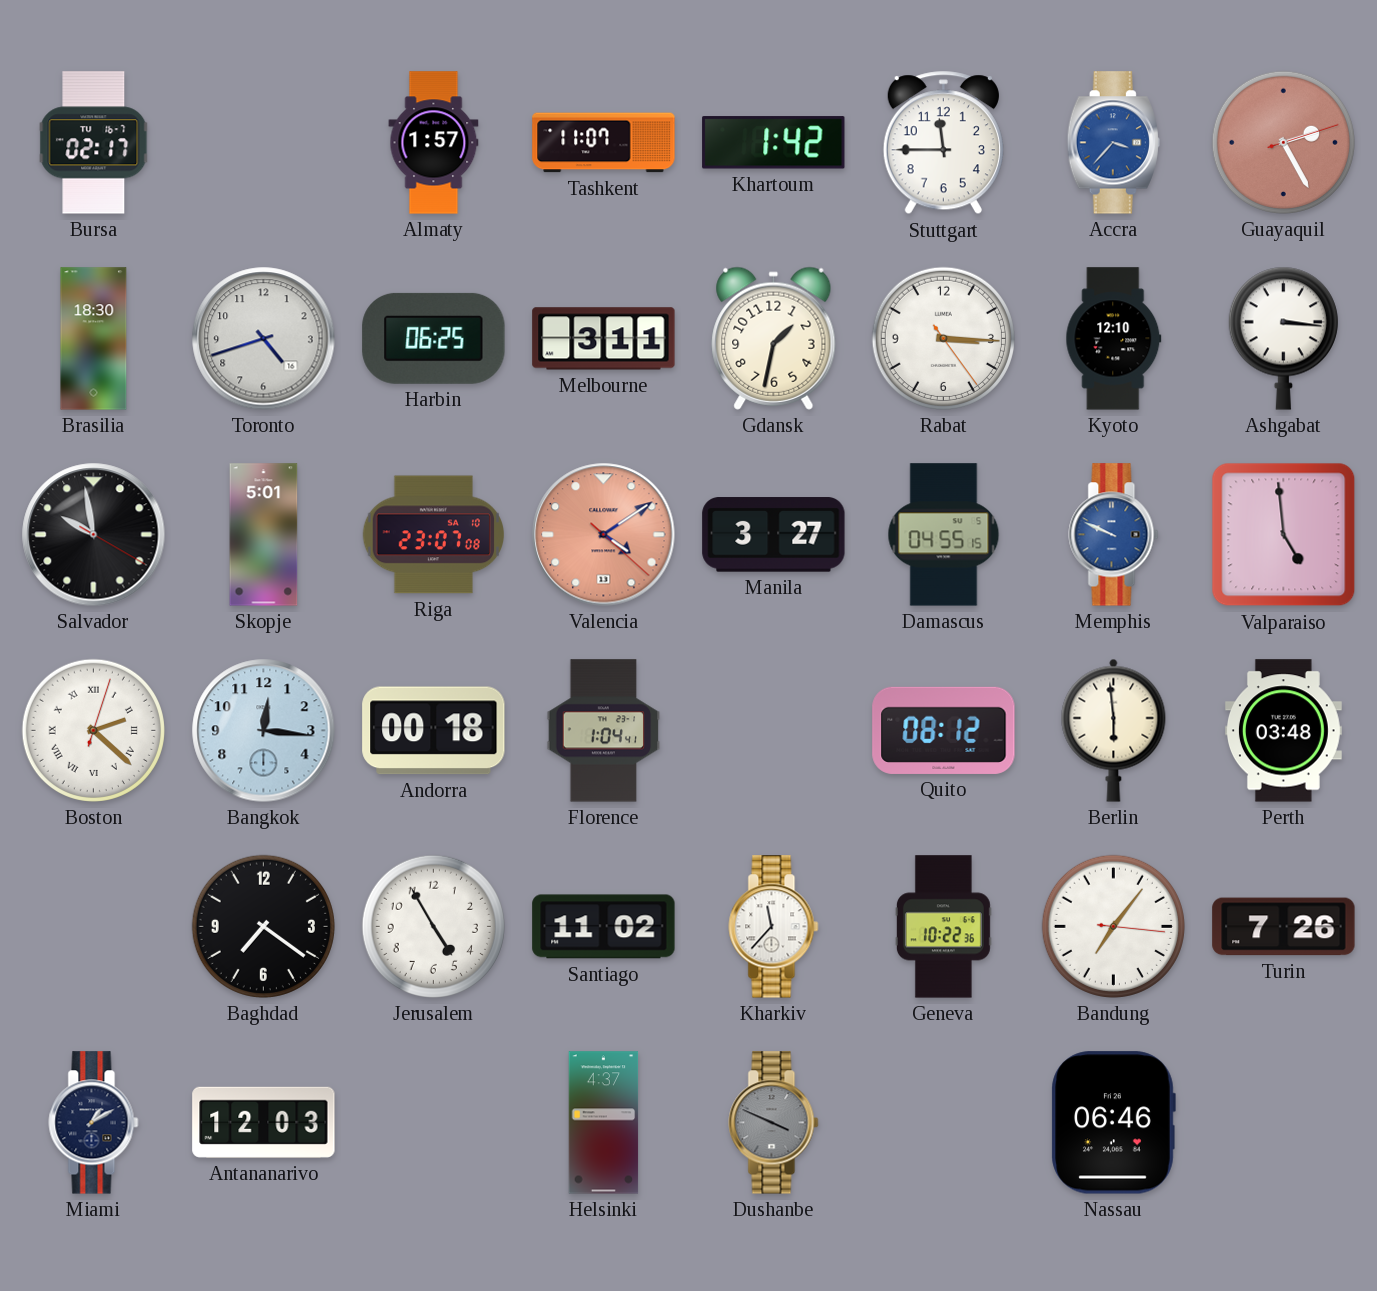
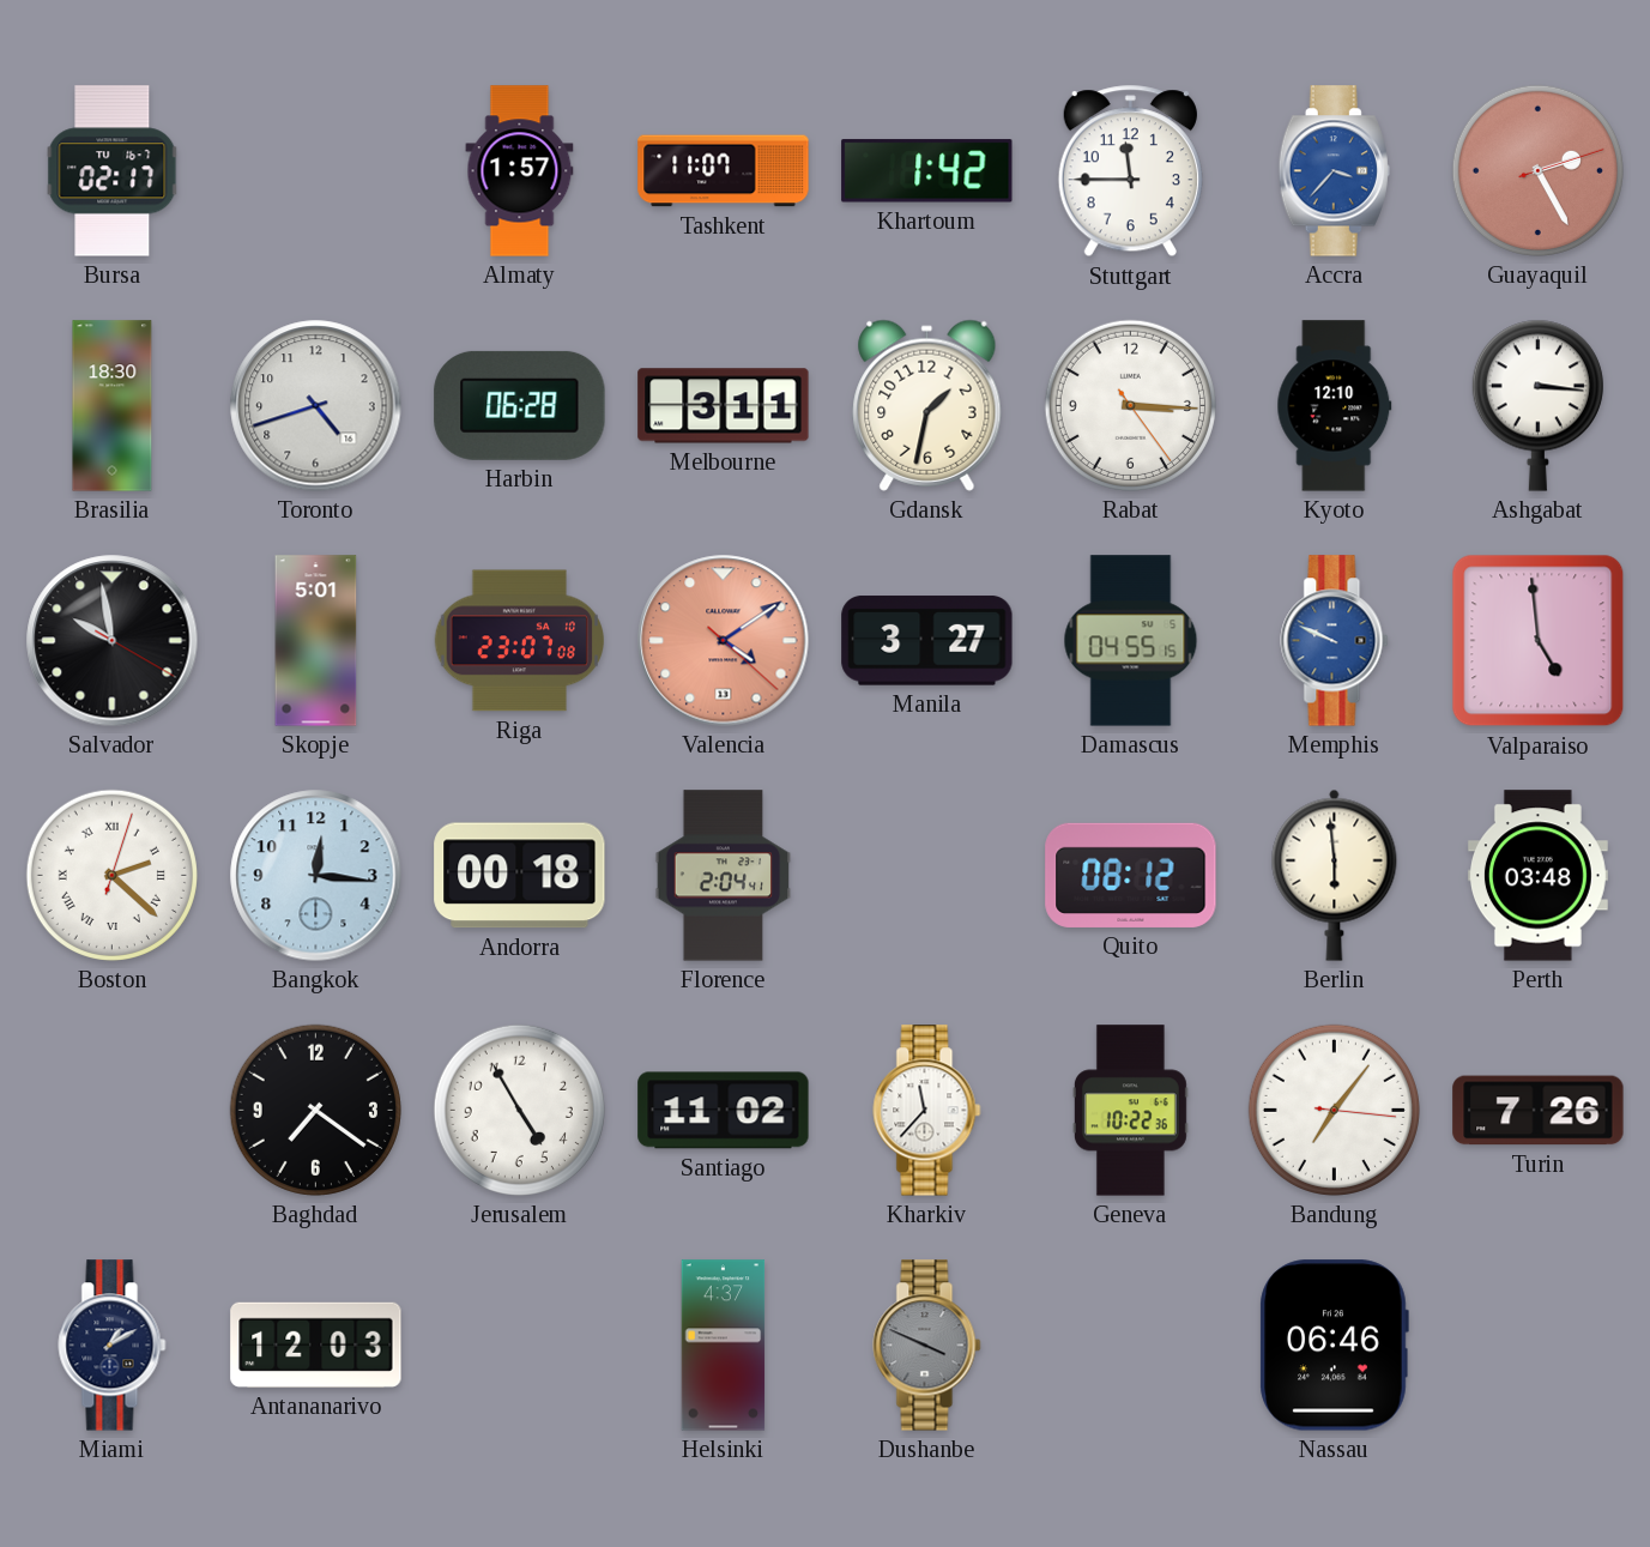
Harbin: 06:25 -> 06:28
Florence: 1:04 -> 2:04
